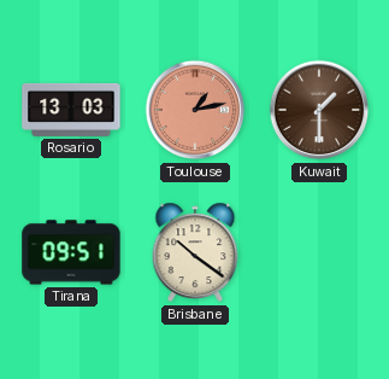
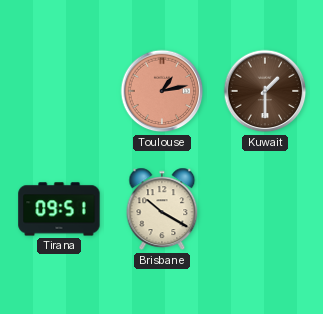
Rosario: 13:03 -> none
Brisbane: 10:21 -> 10:20
